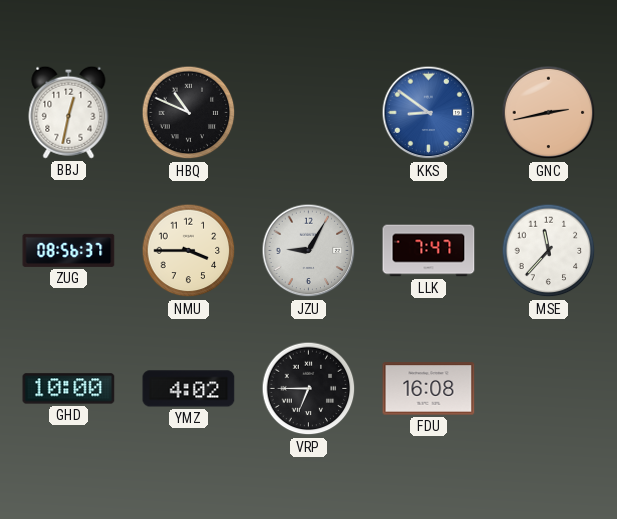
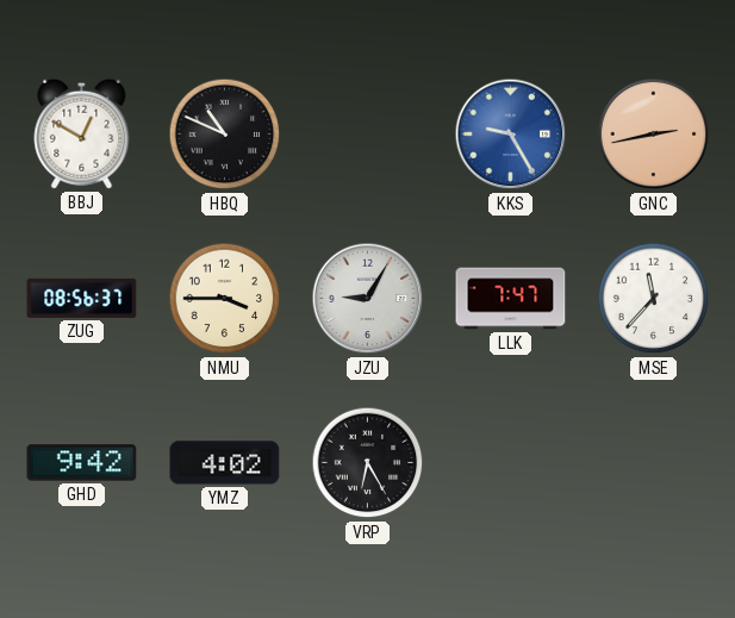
BBJ: 12:32 -> 12:50
KKS: 8:51 -> 9:25
GHD: 10:00 -> 9:42
VRP: 6:45 -> 6:25
FDU: 16:08 -> none
